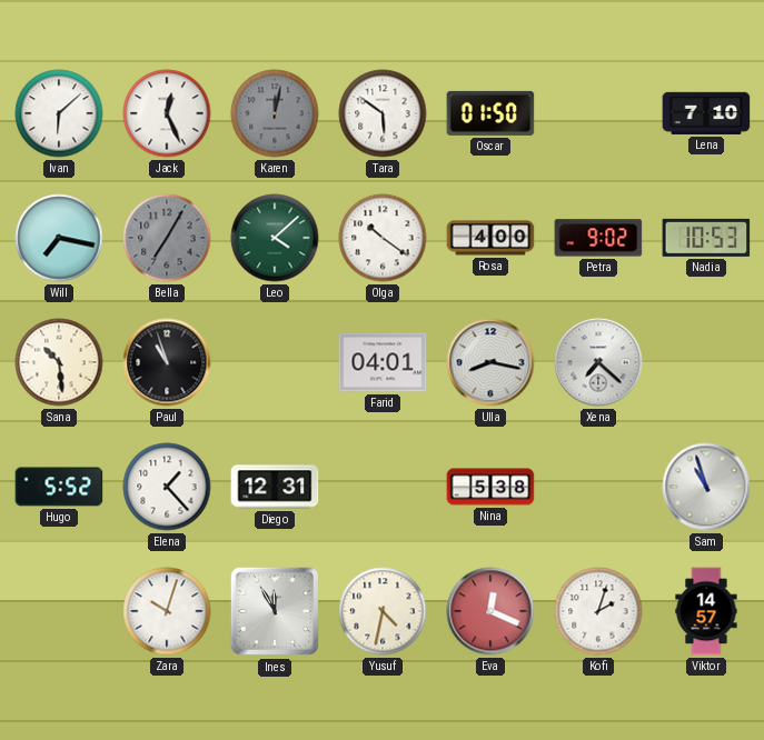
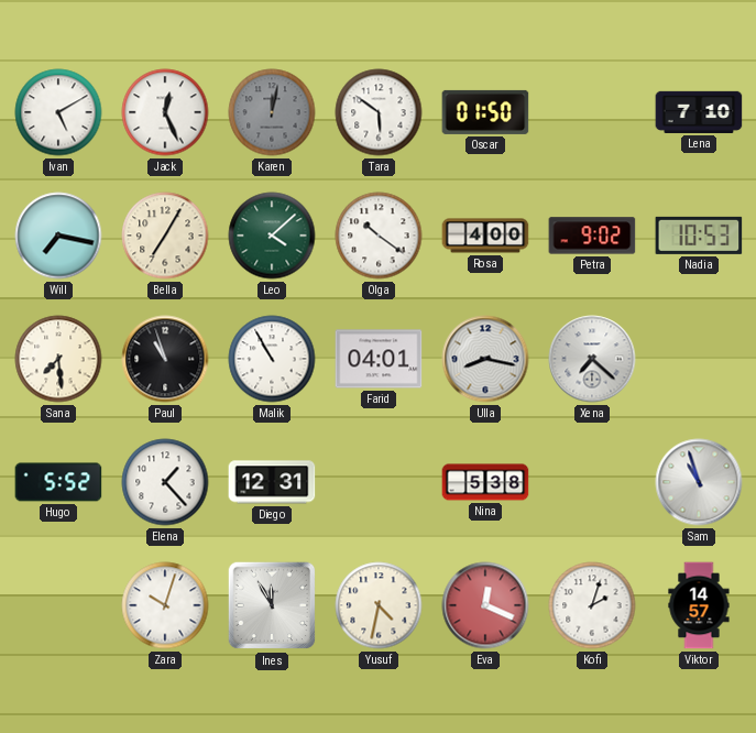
Ivan: 6:08 -> 5:10
Bella dial: grey -> cream
Sana: 10:29 -> 7:29
Malik: none -> 10:55
